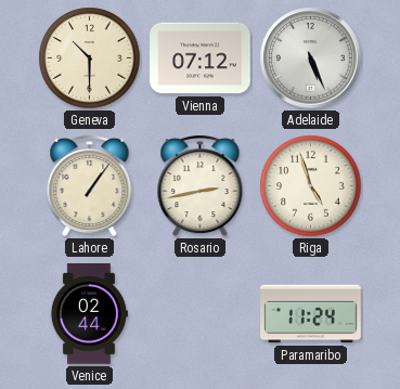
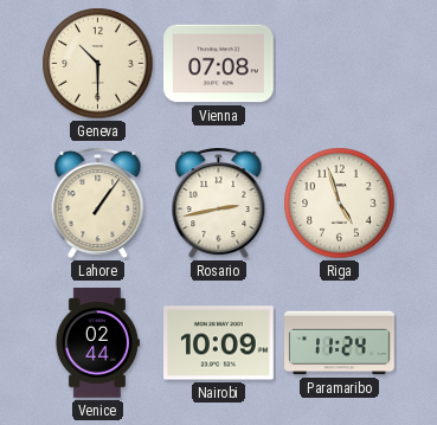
Vienna: 07:12 -> 07:08
Adelaide: 5:26 -> none
Nairobi: none -> 10:09
